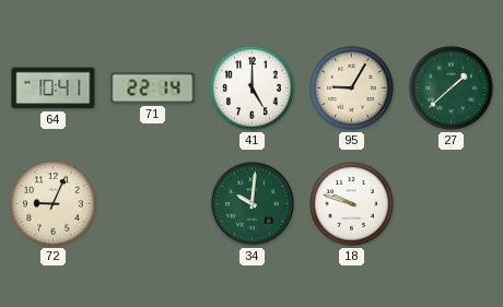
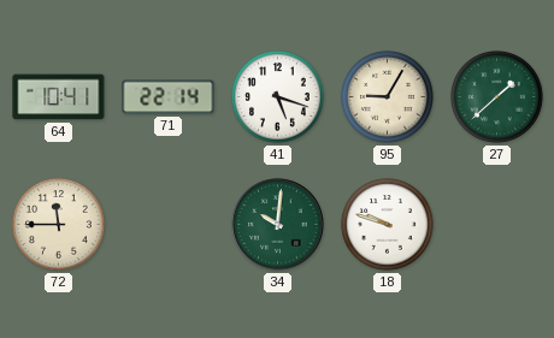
41: 5:00 -> 5:18
72: 9:04 -> 11:45
